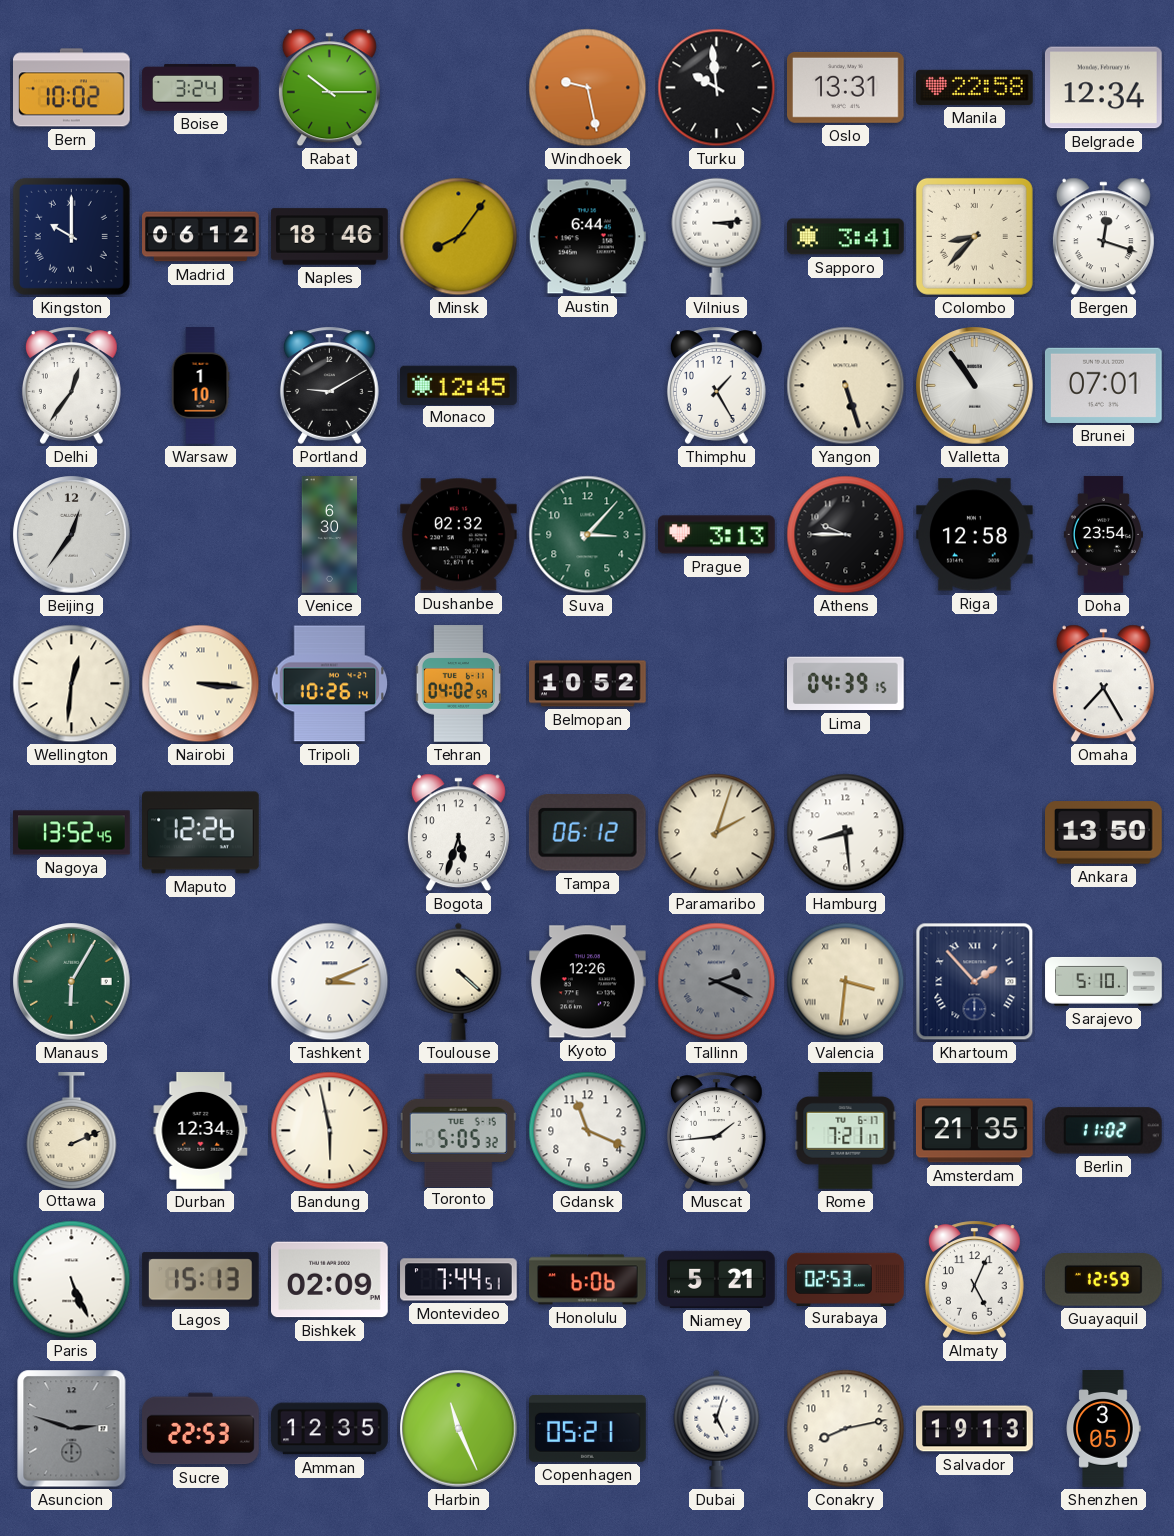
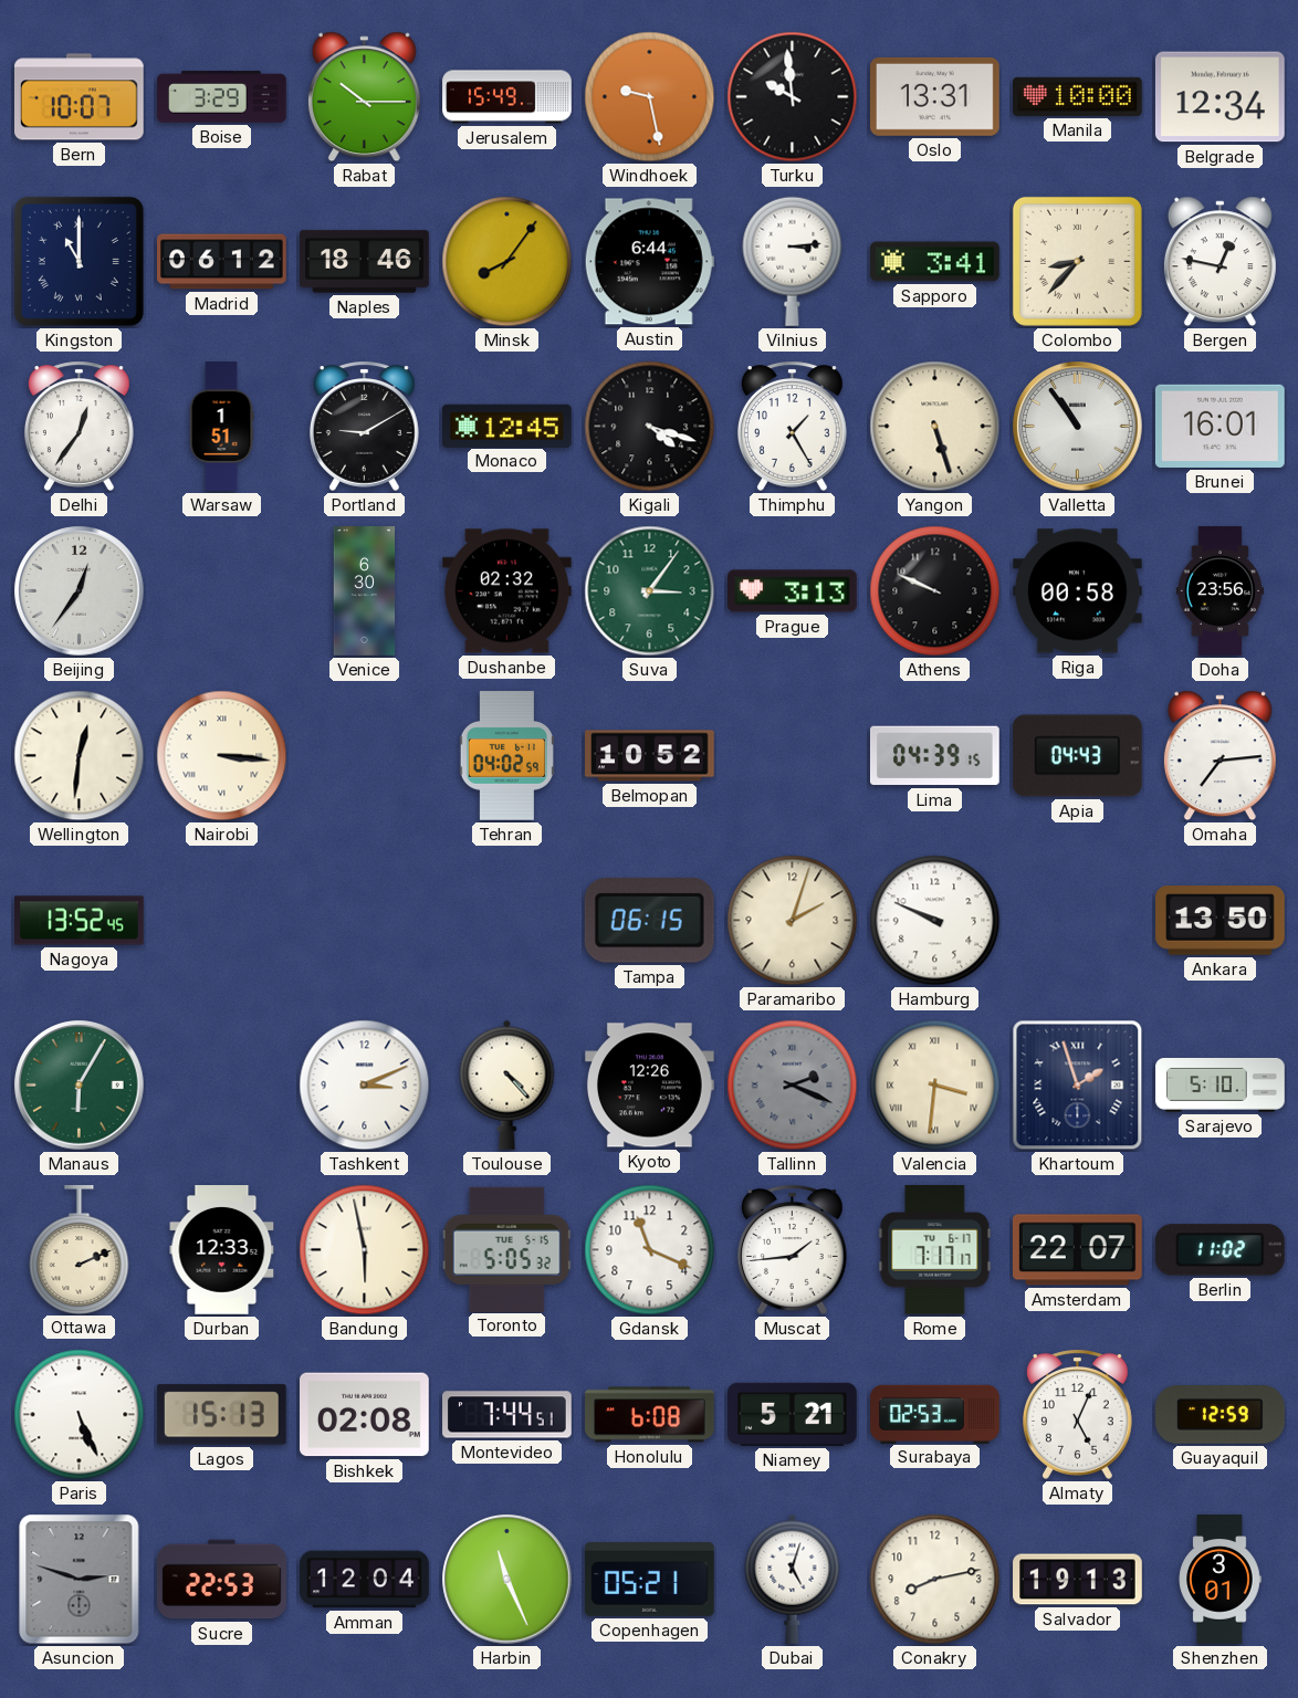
Bern: 10:02 -> 10:07
Boise: 3:24 -> 3:29
Jerusalem: none -> 15:49
Manila: 22:58 -> 10:00
Kingston: 10:00 -> 11:00
Bergen: 12:18 -> 12:47
Warsaw: 1:10 -> 1:51
Kigali: none -> 4:18
Brunei: 07:01 -> 16:01
Suva: 3:07 -> 3:06
Athens: 9:45 -> 9:49
Riga: 12:58 -> 00:58
Doha: 23:54 -> 23:56
Tripoli: 10:26 -> none
Apia: none -> 04:43
Omaha: 7:25 -> 7:14
Maputo: 12:26 -> none
Bogota: 5:33 -> none
Tampa: 06:12 -> 06:15
Hamburg: 8:29 -> 9:49
Toulouse: 4:22 -> 4:23
Khartoum: 1:53 -> 1:57
Durban: 12:34 -> 12:33
Rome: 7:21 -> 7:17
Amsterdam: 21:35 -> 22:07
Bishkek: 02:09 -> 02:08
Honolulu: 6:06 -> 6:08
Amman: 12:35 -> 12:04
Shenzhen: 3:05 -> 3:01
